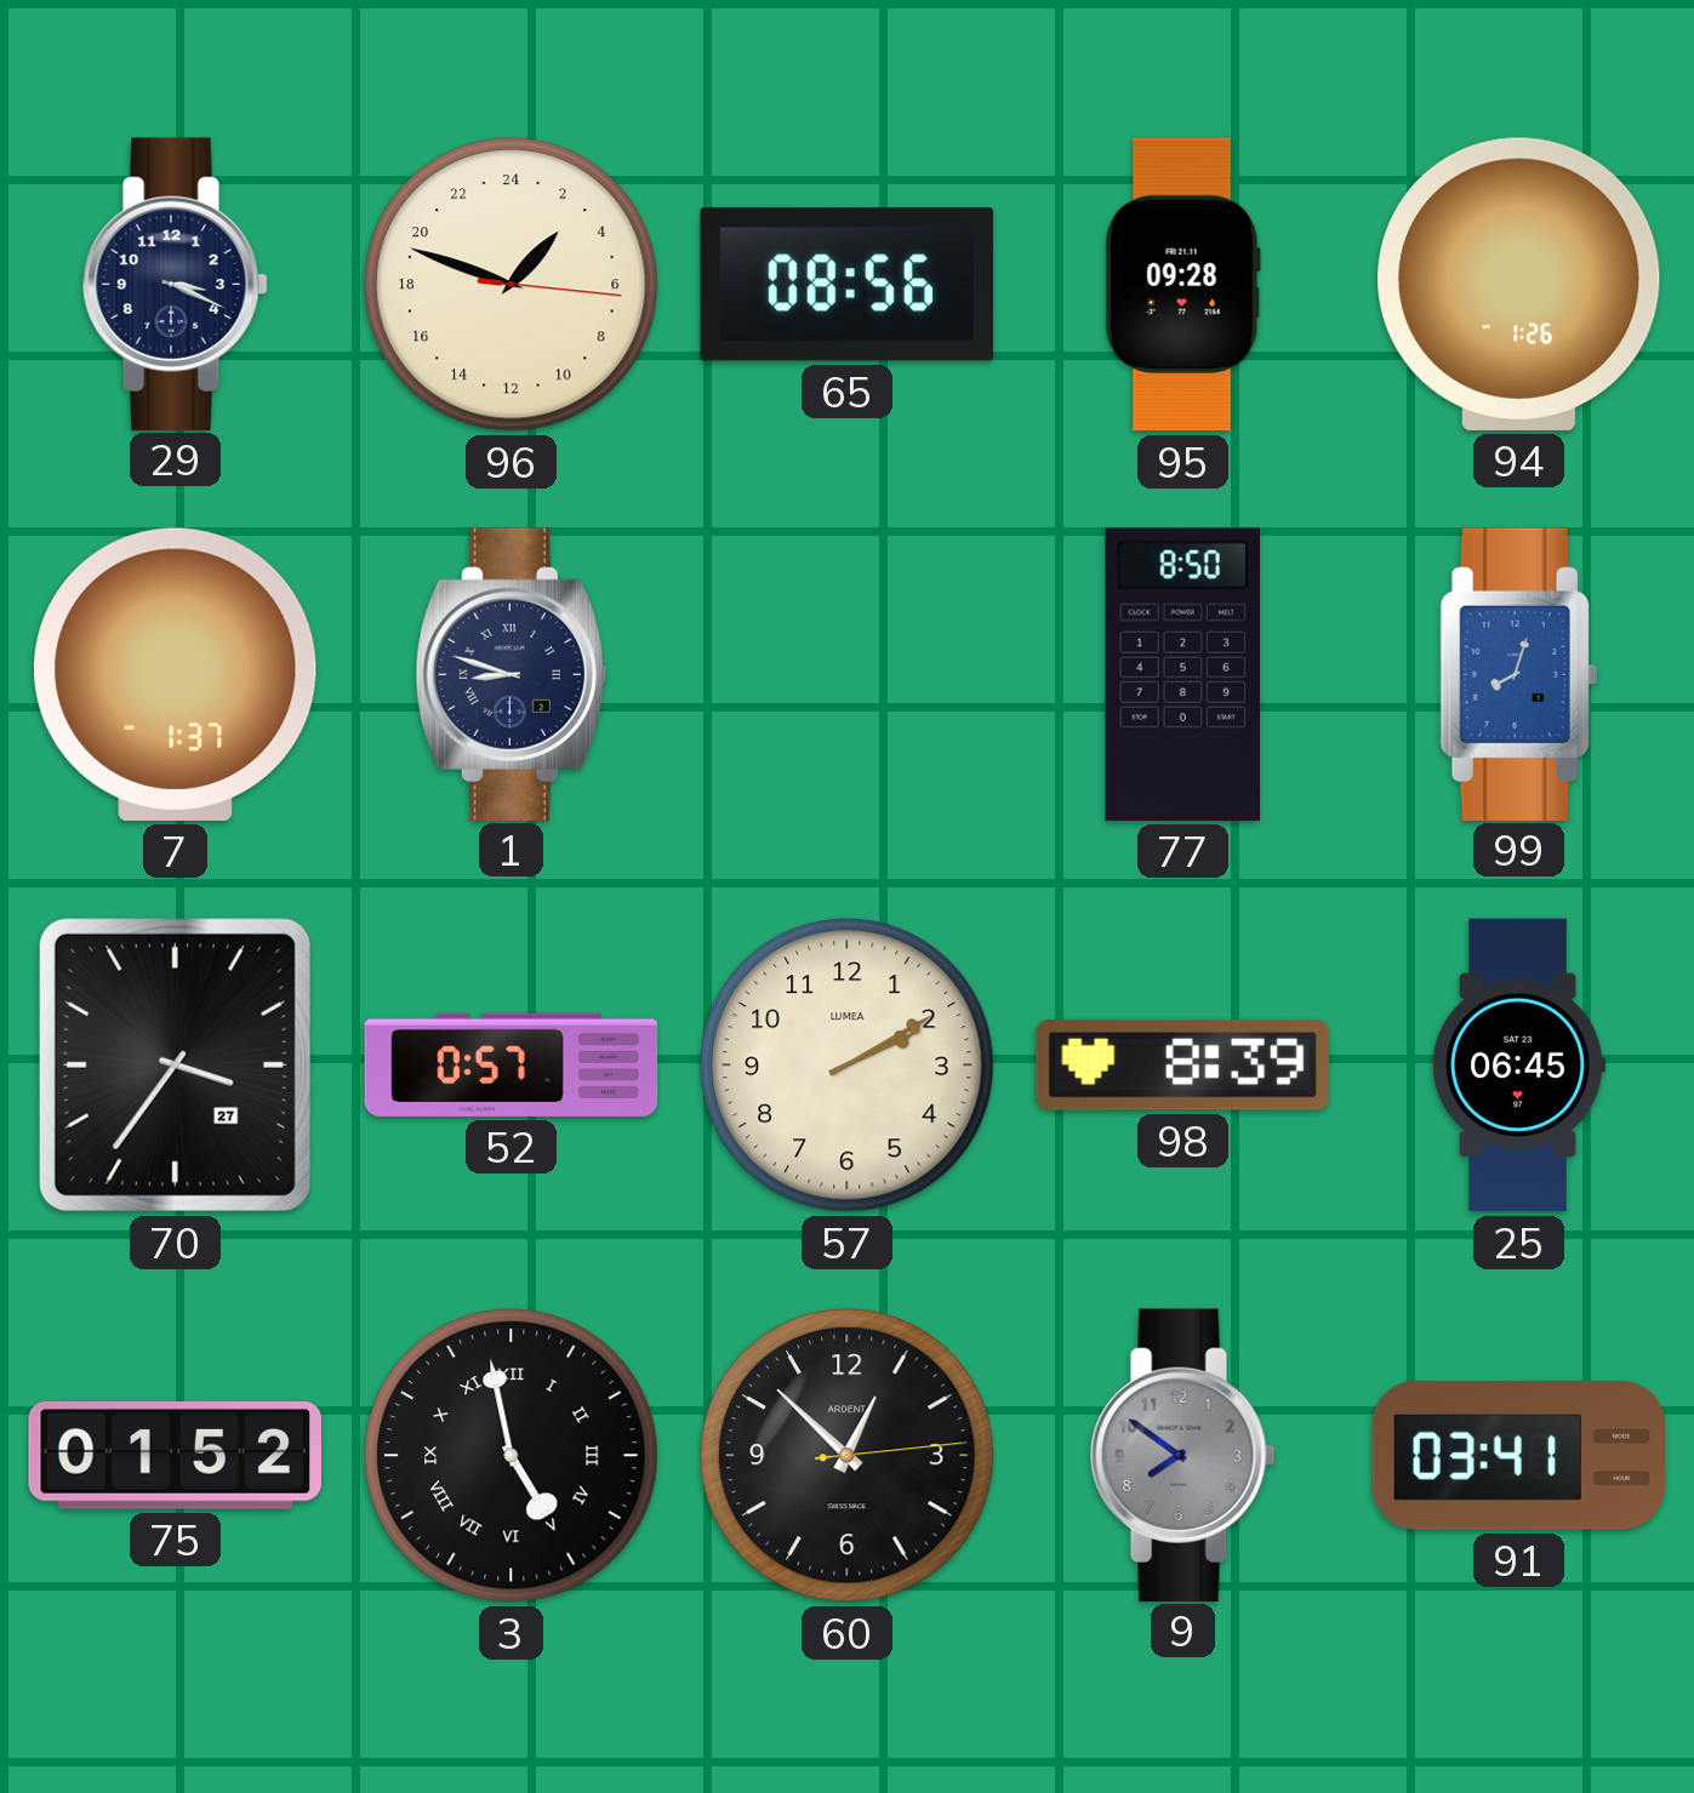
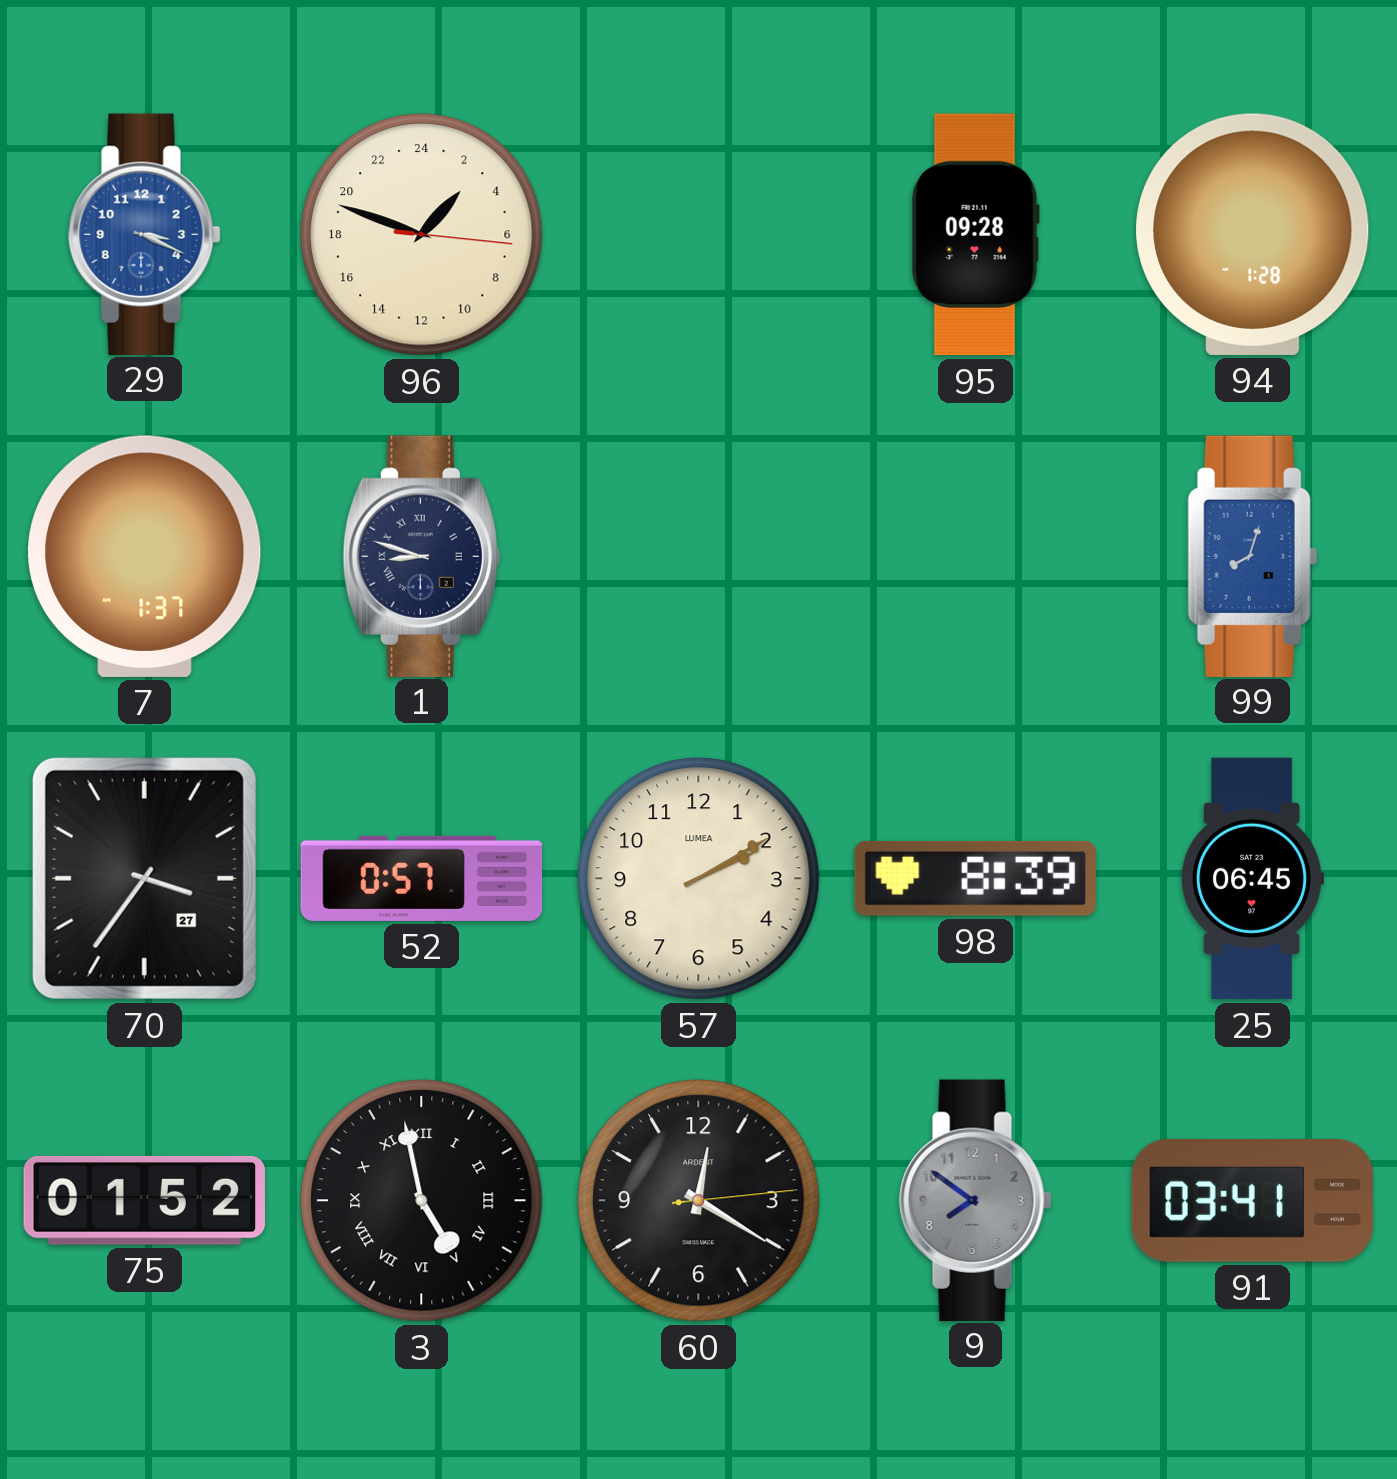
29 dial: navy -> blue
65: 08:56 -> none
94: 1:26 -> 1:28
77: 8:50 -> none
60: 12:52 -> 12:20
